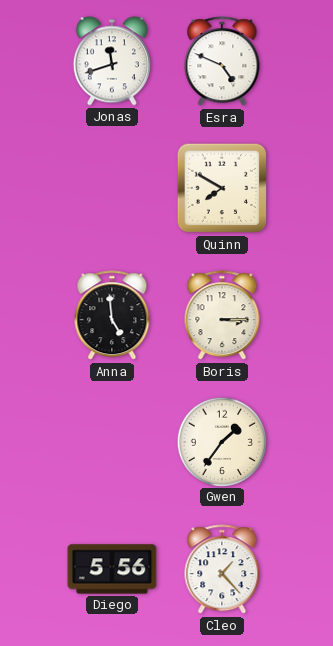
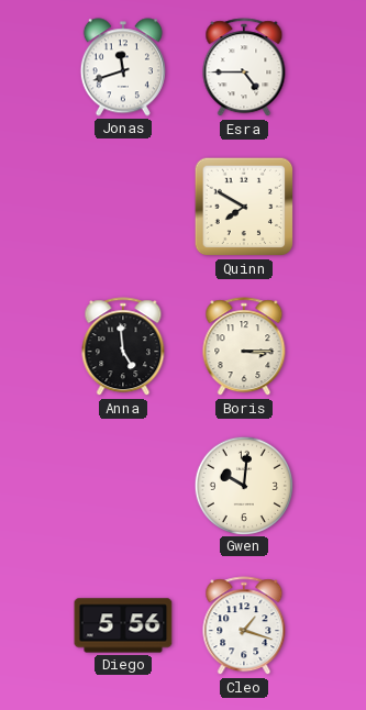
Esra: 4:49 -> 4:45
Gwen: 1:36 -> 10:01
Cleo: 1:23 -> 1:18
